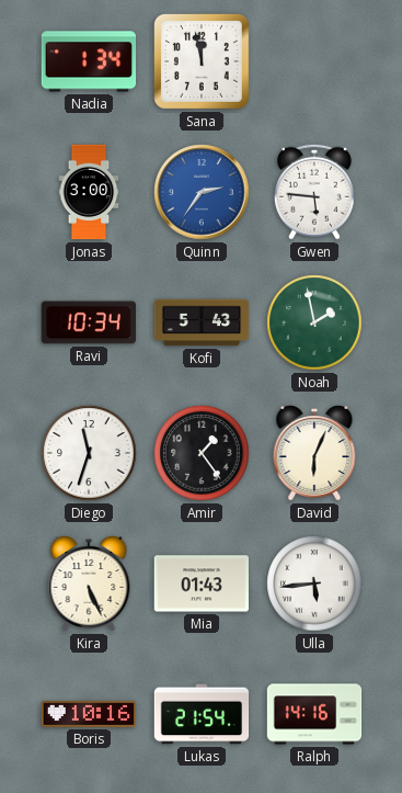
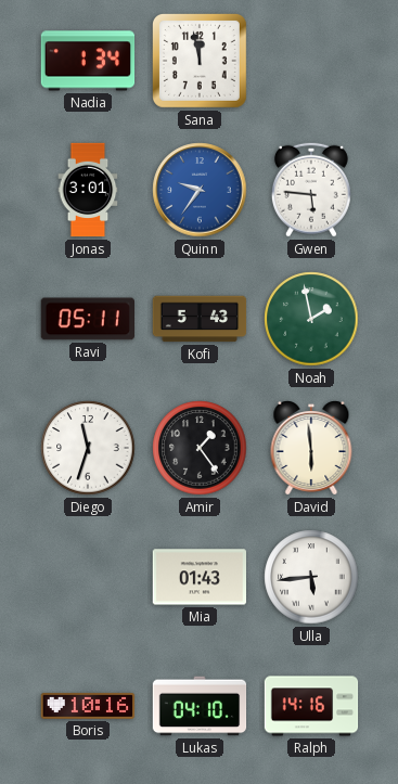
Jonas: 3:00 -> 3:01
Quinn: 2:36 -> 9:36
Ravi: 10:34 -> 05:11
David: 6:04 -> 5:59
Kira: 5:26 -> none
Lukas: 21:54 -> 04:10
